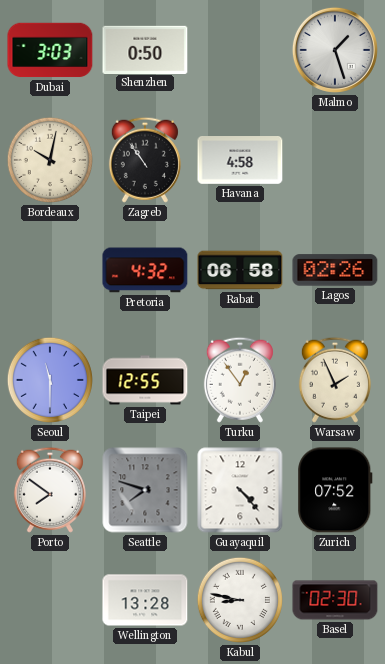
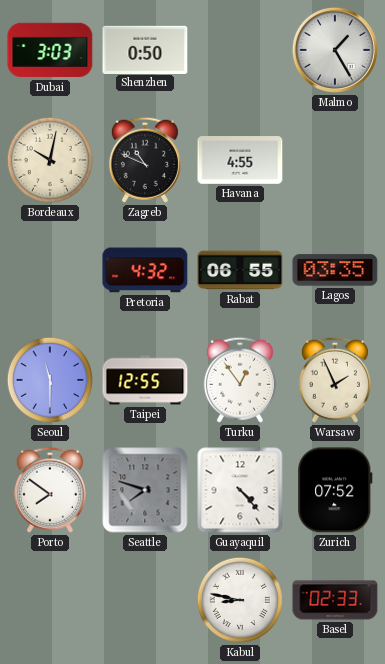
Malmo: 1:27 -> 1:25
Zagreb: 10:54 -> 10:49
Havana: 4:58 -> 4:55
Rabat: 06:58 -> 06:55
Lagos: 02:26 -> 03:35
Wellington: 13:28 -> none
Basel: 02:30 -> 02:33
